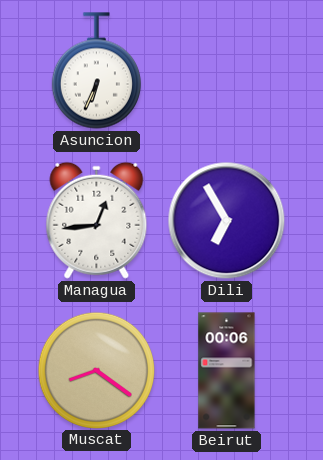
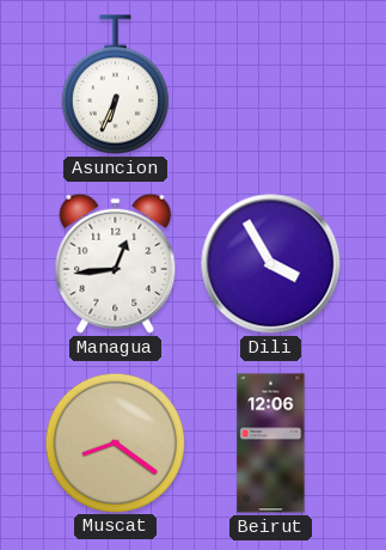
Dili: 6:55 -> 3:55
Beirut: 00:06 -> 12:06
